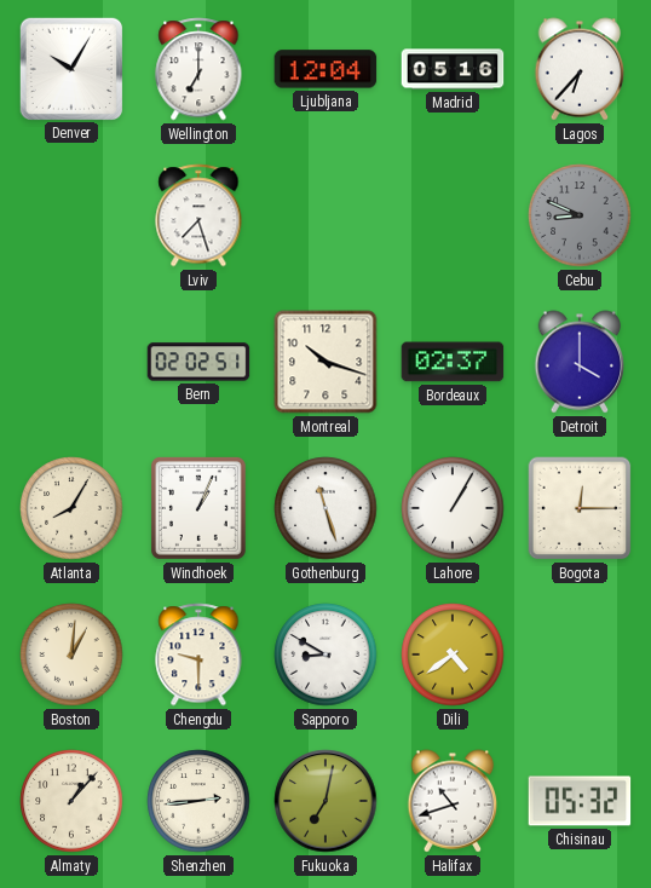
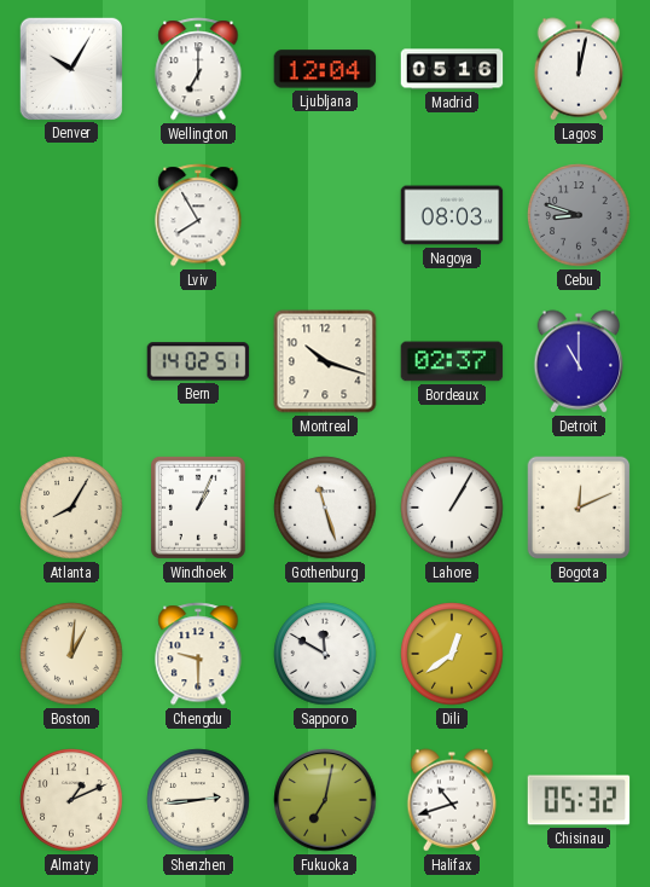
Lagos: 6:37 -> 12:02
Lviv: 7:27 -> 7:55
Nagoya: none -> 08:03
Cebu: 8:49 -> 8:48
Bern: 02:02 -> 14:02
Detroit: 4:00 -> 11:00
Bogota: 12:15 -> 12:11
Sapporo: 8:50 -> 11:50
Dili: 4:39 -> 12:39
Almaty: 1:07 -> 1:11
